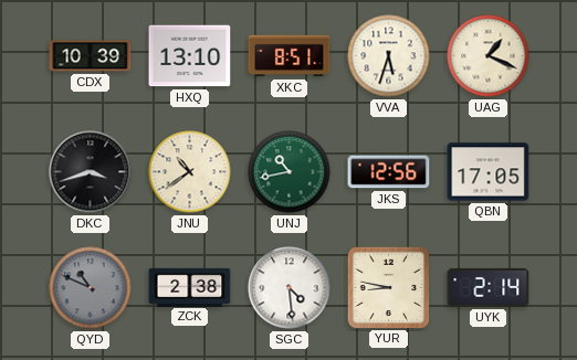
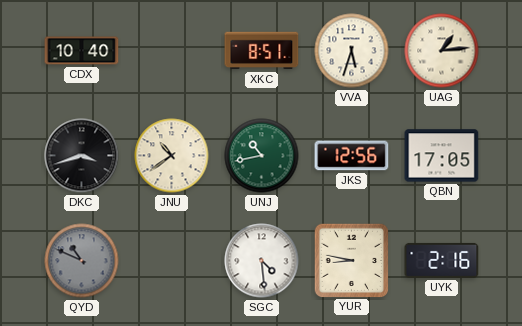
CDX: 10:39 -> 10:40
HXQ: 13:10 -> none
UAG: 1:19 -> 1:14
ZCK: 2:38 -> none
UYK: 2:14 -> 2:16
